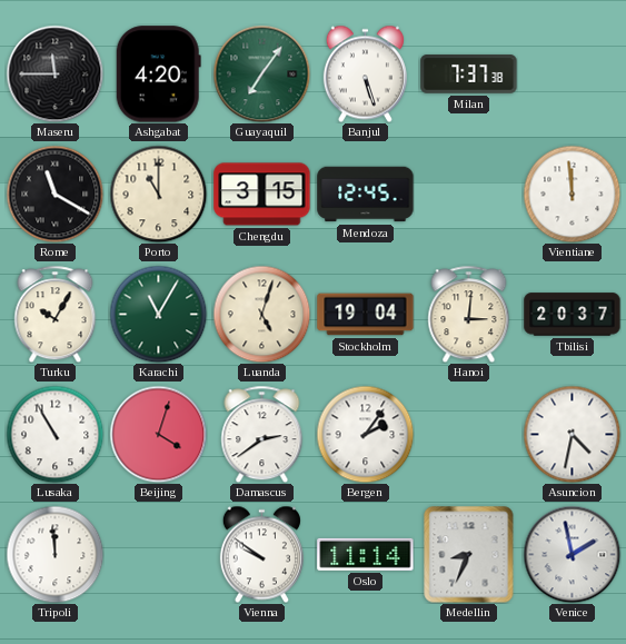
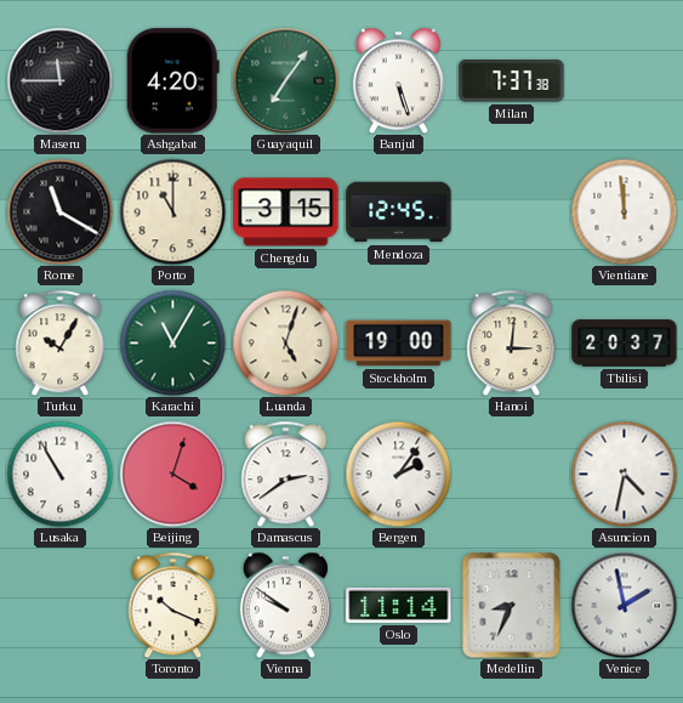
Stockholm: 19:04 -> 19:00
Tripoli: 11:59 -> none
Toronto: none -> 10:19
